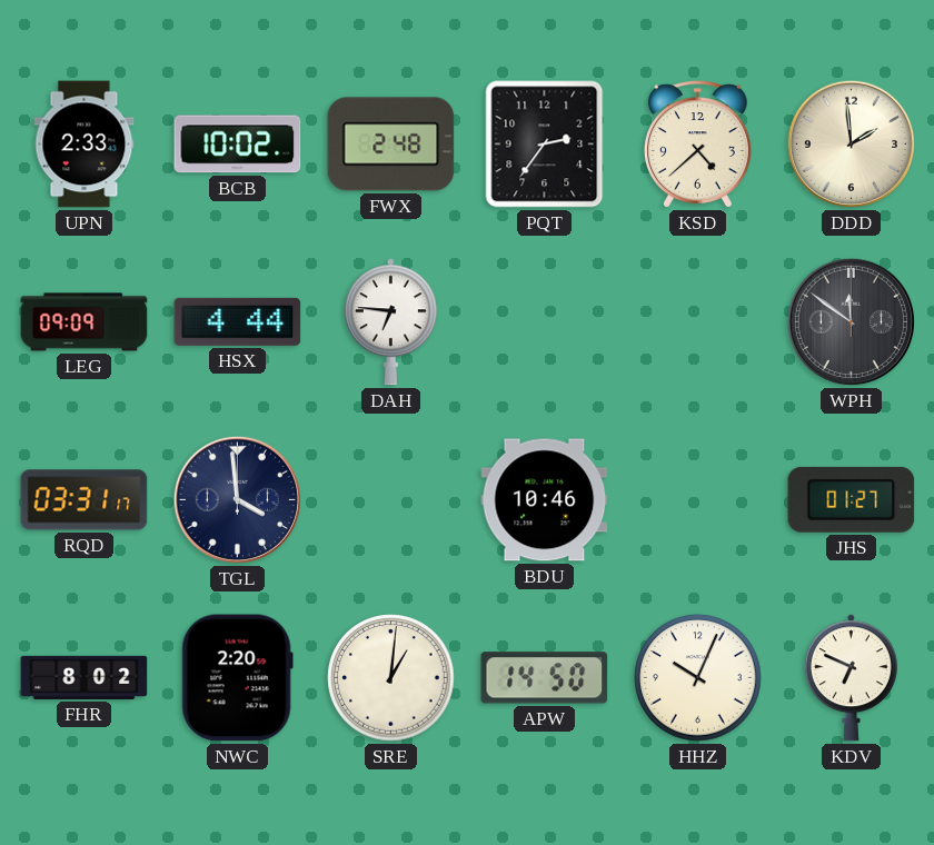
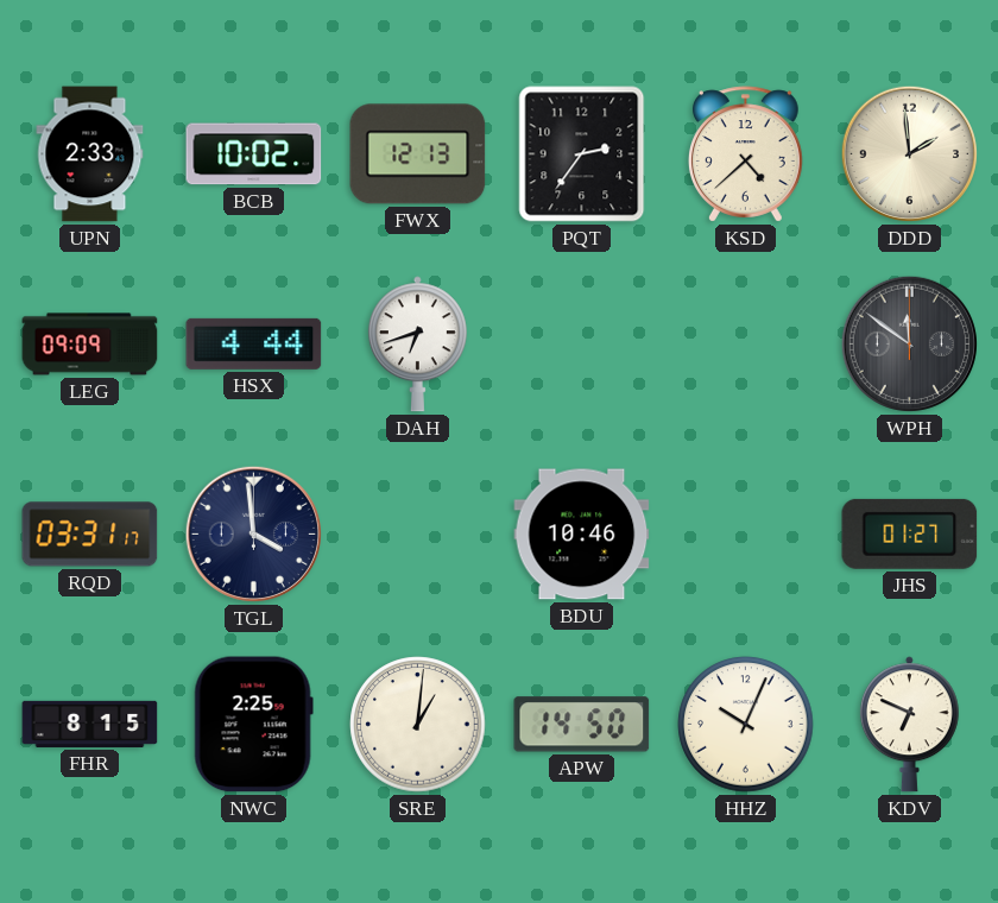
FWX: 2:48 -> 12:13
DAH: 6:46 -> 6:42
FHR: 8:02 -> 8:15
NWC: 2:20 -> 2:25
